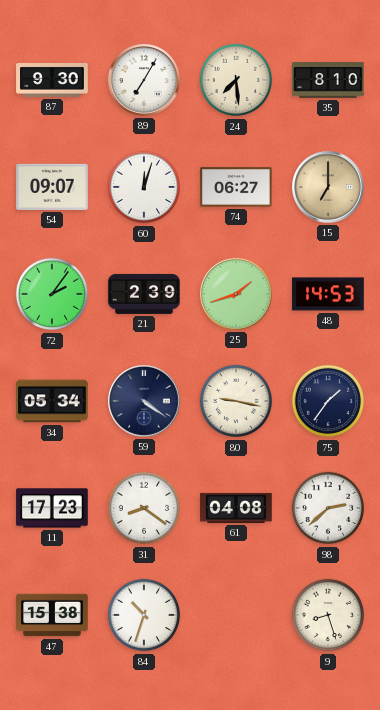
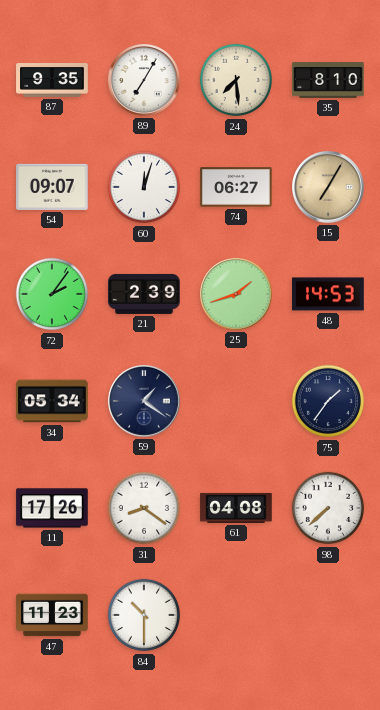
87: 9:30 -> 9:35
15: 7:00 -> 7:05
59: 4:21 -> 1:21
80: 9:17 -> none
11: 17:23 -> 17:26
98: 2:38 -> 7:38
47: 15:38 -> 11:23
84: 10:33 -> 10:30
9: 8:27 -> none
